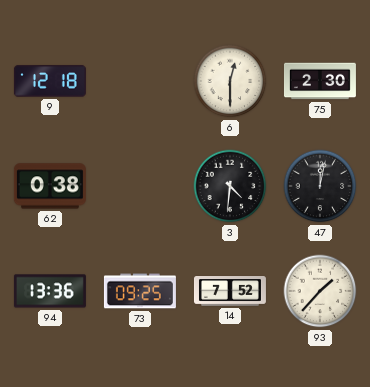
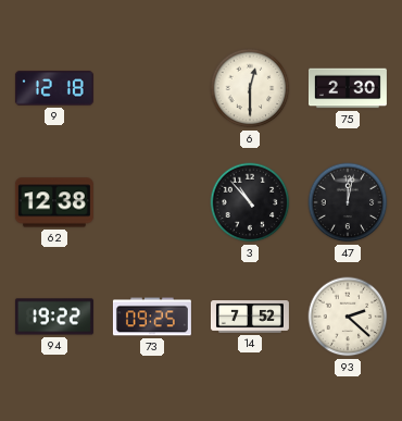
62: 0:38 -> 12:38
3: 4:31 -> 10:53
94: 13:36 -> 19:22
93: 1:37 -> 2:22
